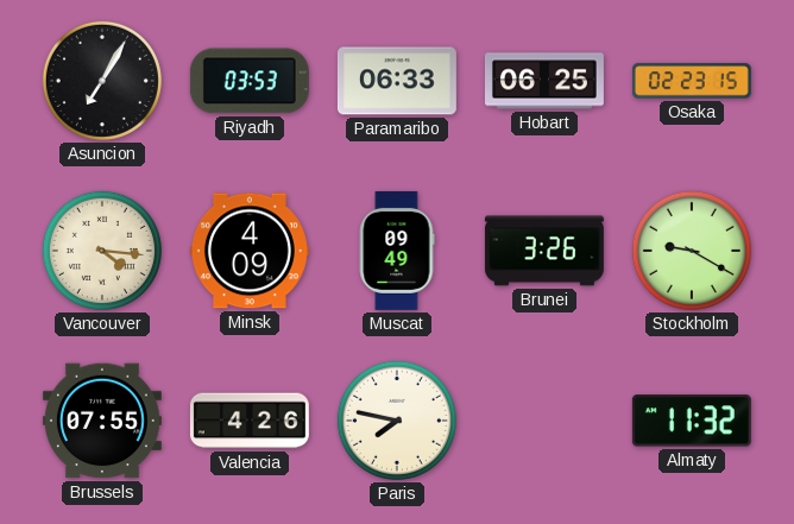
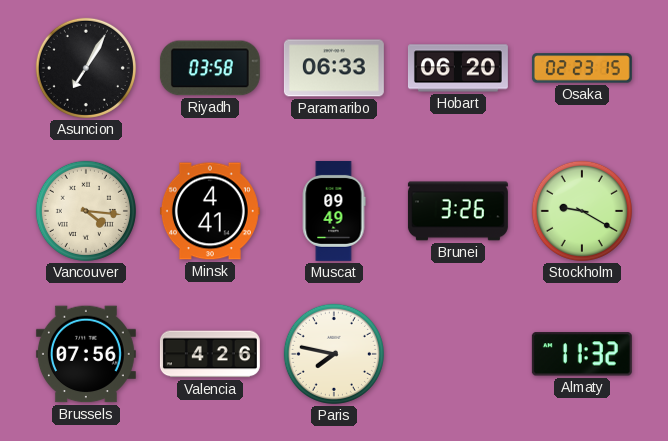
Riyadh: 03:53 -> 03:58
Hobart: 06:25 -> 06:20
Minsk: 4:09 -> 4:41
Brussels: 07:55 -> 07:56
